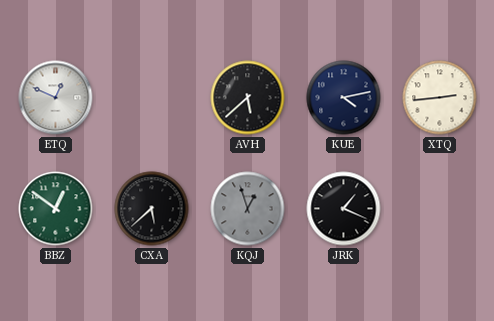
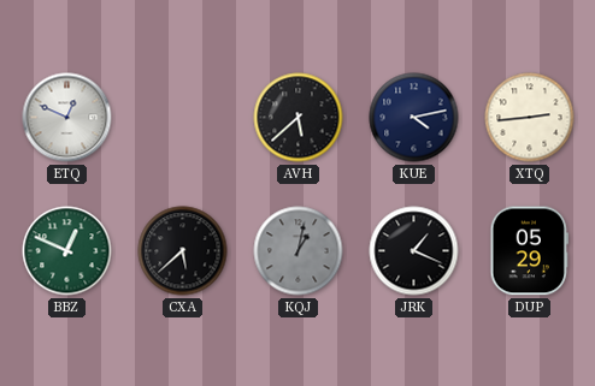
BBZ: 12:51 -> 12:49
KQJ: 12:57 -> 1:02
DUP: none -> 05:29
